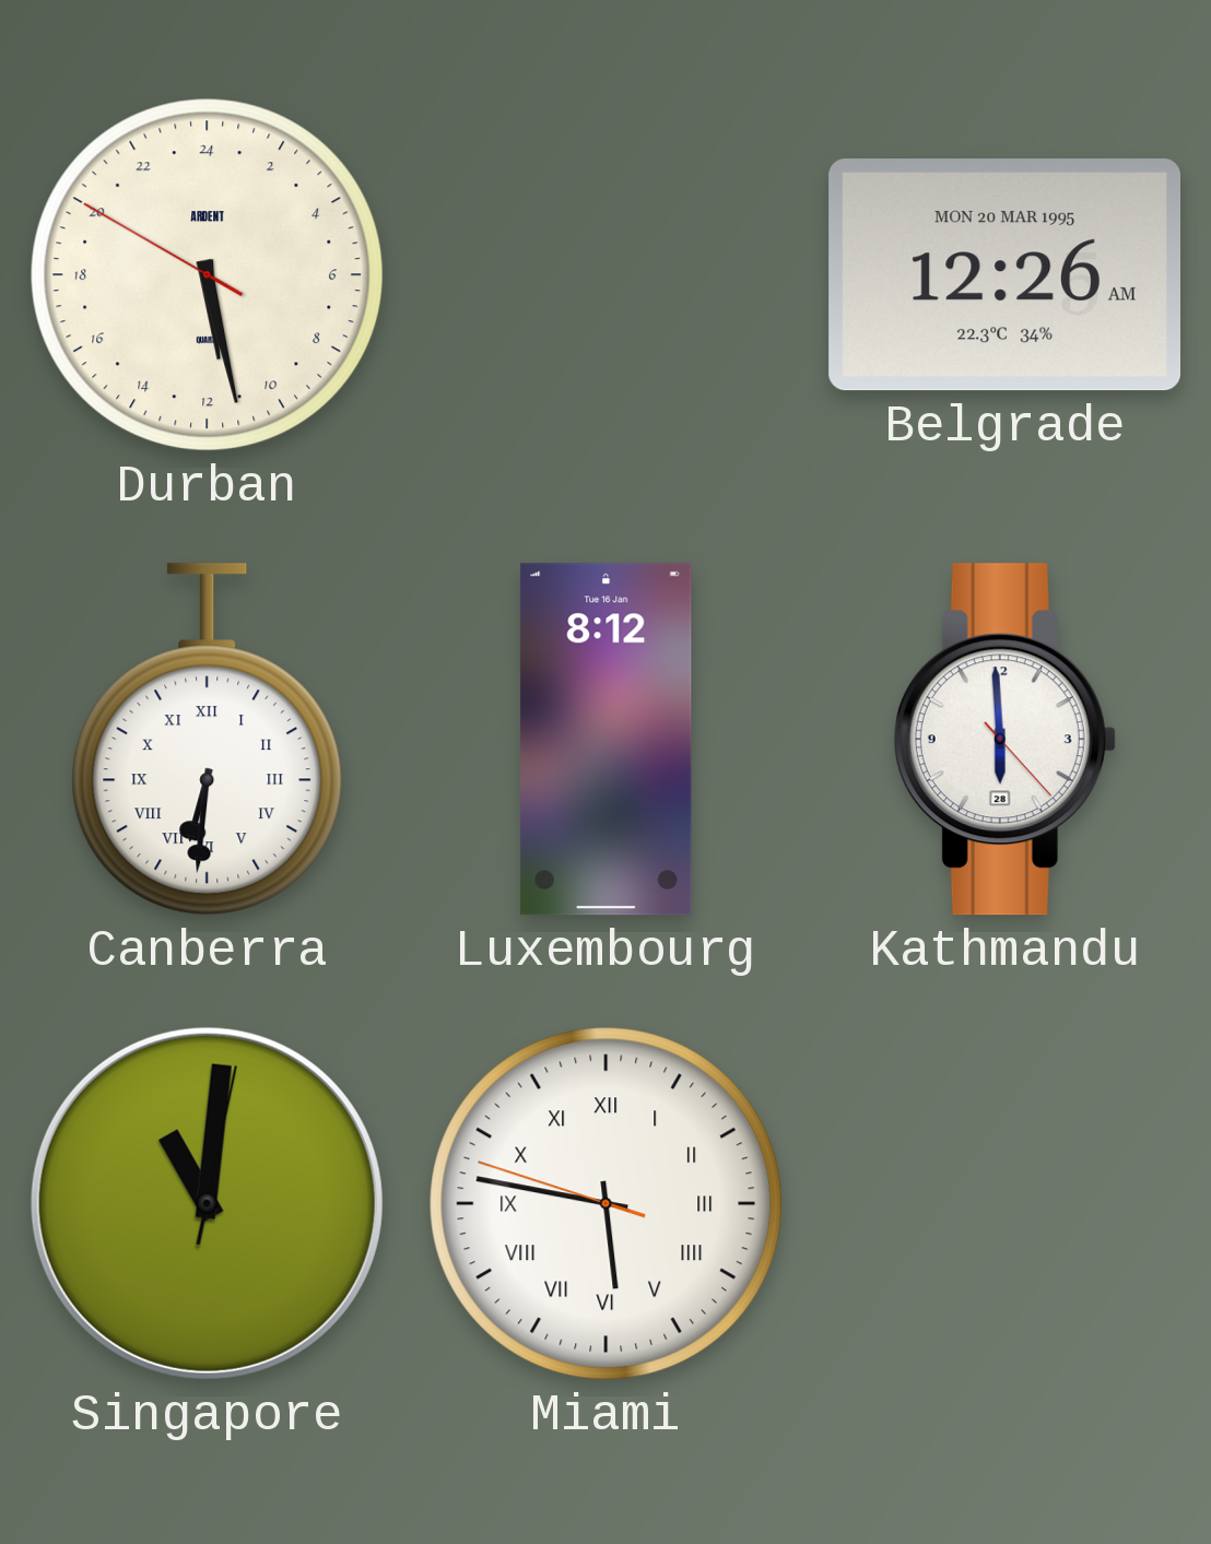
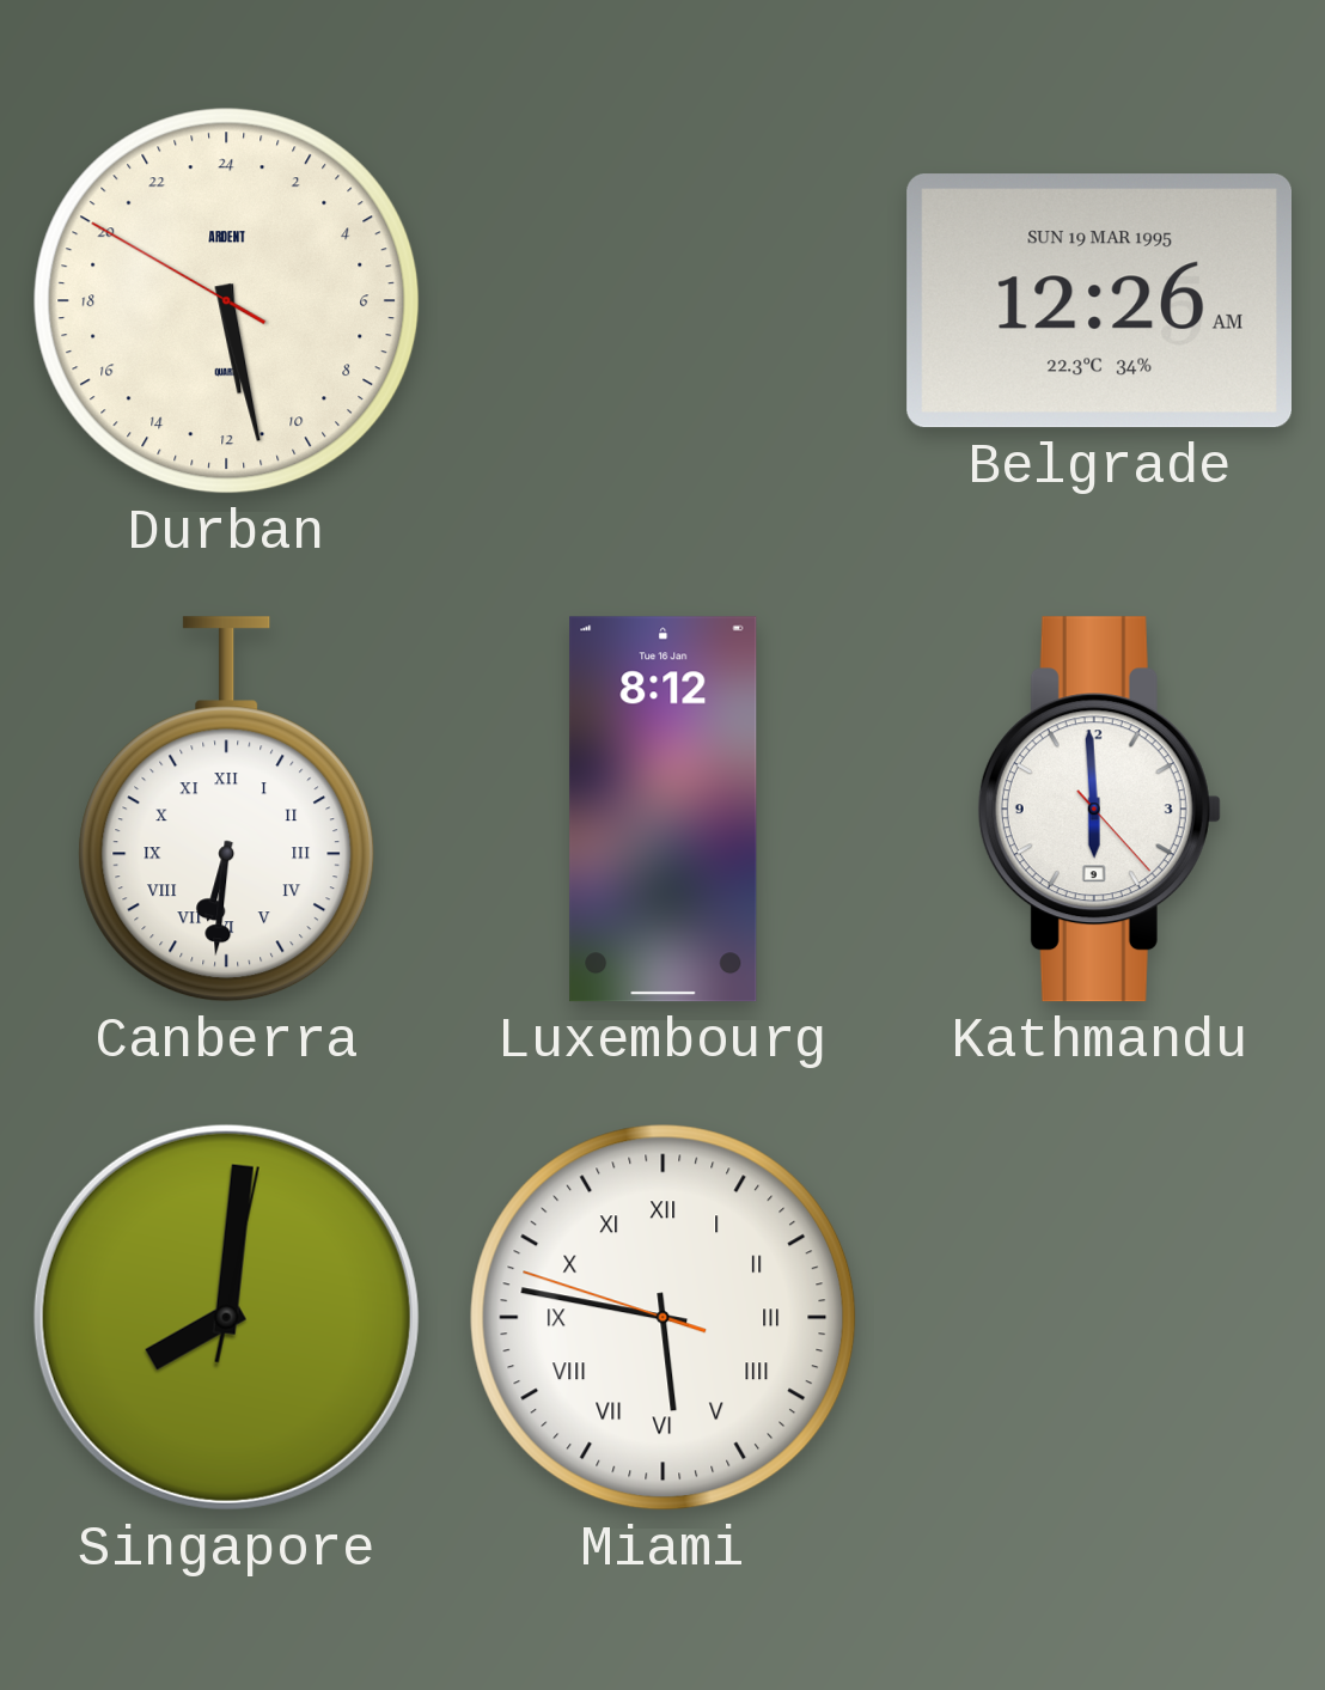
Belgrade date: MON 20 MAR 1995 -> SUN 19 MAR 1995
Kathmandu date: 28 -> 9
Singapore: 11:01 -> 8:01
